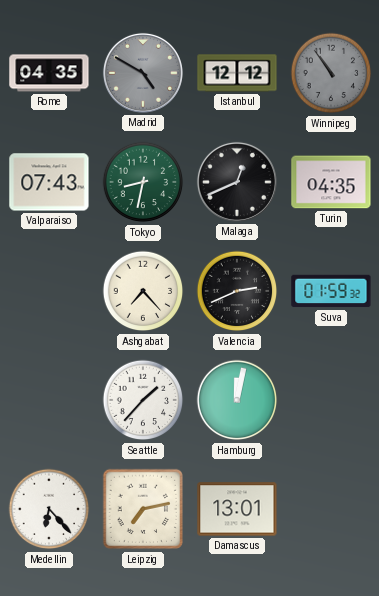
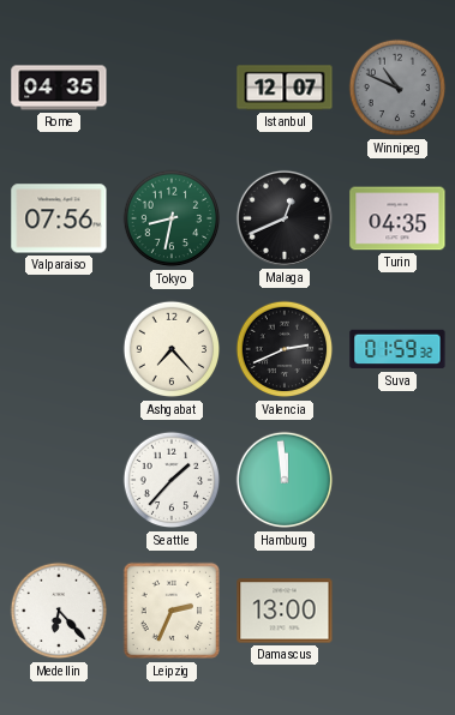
Madrid: 4:50 -> none
Istanbul: 12:12 -> 12:07
Winnipeg: 10:54 -> 10:49
Valparaiso: 07:43 -> 07:56
Hamburg: 12:02 -> 11:59
Leipzig: 7:13 -> 2:34
Damascus: 13:01 -> 13:00
